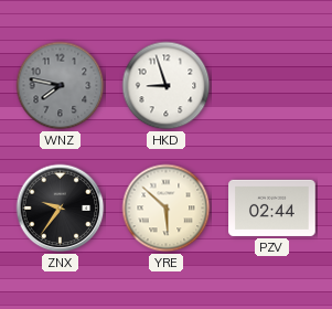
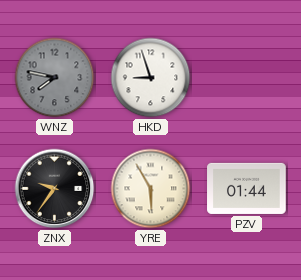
YRE: 5:52 -> 5:55
PZV: 02:44 -> 01:44
